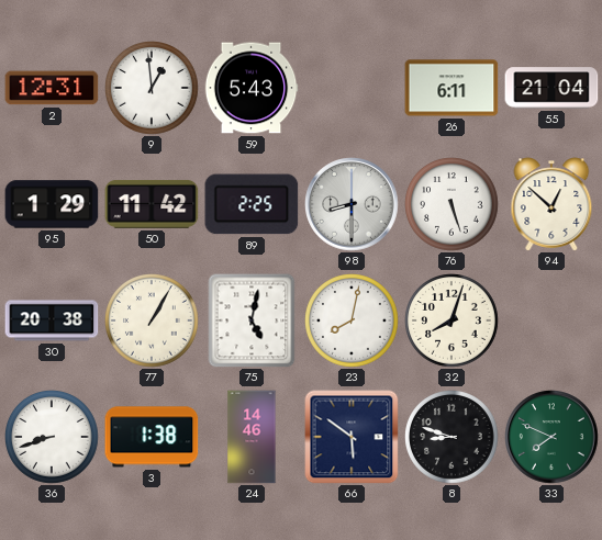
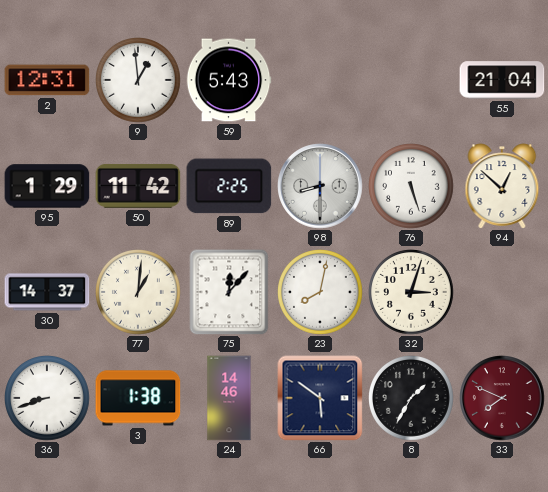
26: 6:11 -> none
30: 20:38 -> 14:37
77: 1:05 -> 1:01
75: 5:02 -> 12:07
32: 8:03 -> 3:03
8: 8:48 -> 1:35
33 dial: green -> burgundy
